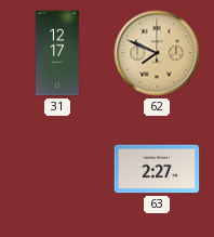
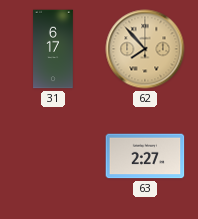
31: 12:17 -> 6:17
62: 7:49 -> 7:53
